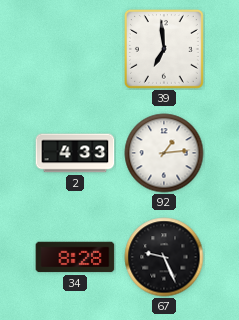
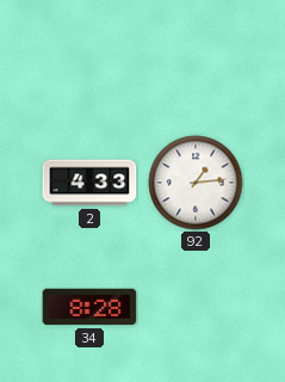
39: 6:59 -> none
67: 9:26 -> none
